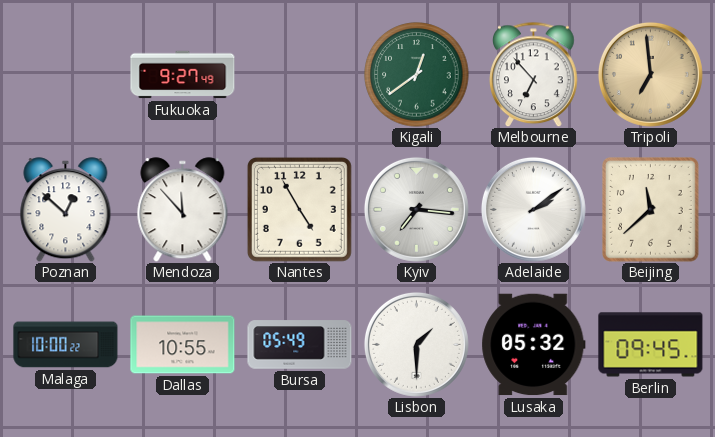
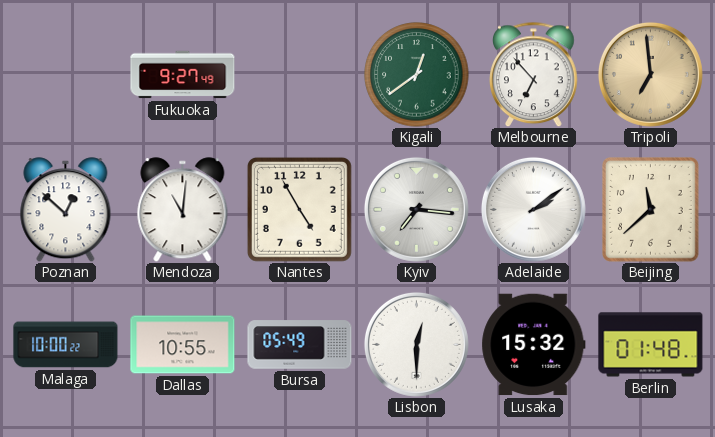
Mendoza: 11:53 -> 11:01
Lisbon: 1:30 -> 12:30
Lusaka: 05:32 -> 15:32
Berlin: 09:45 -> 01:48
